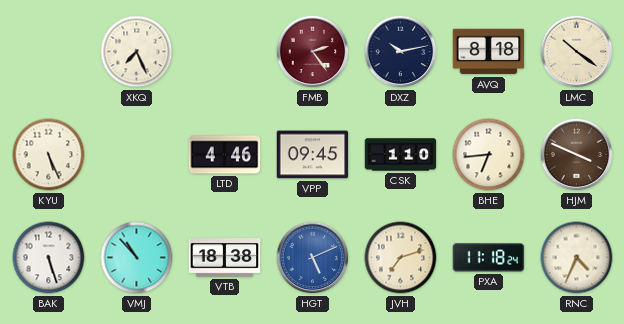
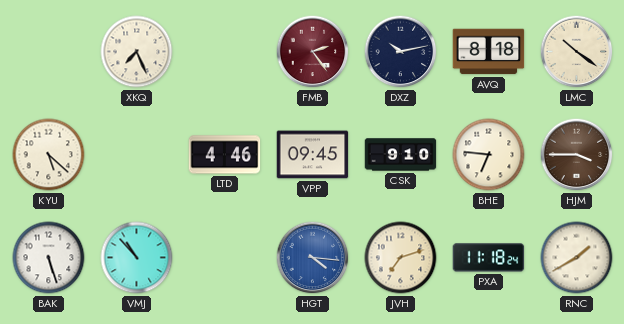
KYU: 5:26 -> 5:22
CSK: 1:10 -> 9:10
BHE: 6:44 -> 6:46
HJM: 3:49 -> 3:45
VTB: 18:38 -> none
HGT: 5:11 -> 4:16
RNC: 4:34 -> 1:40
